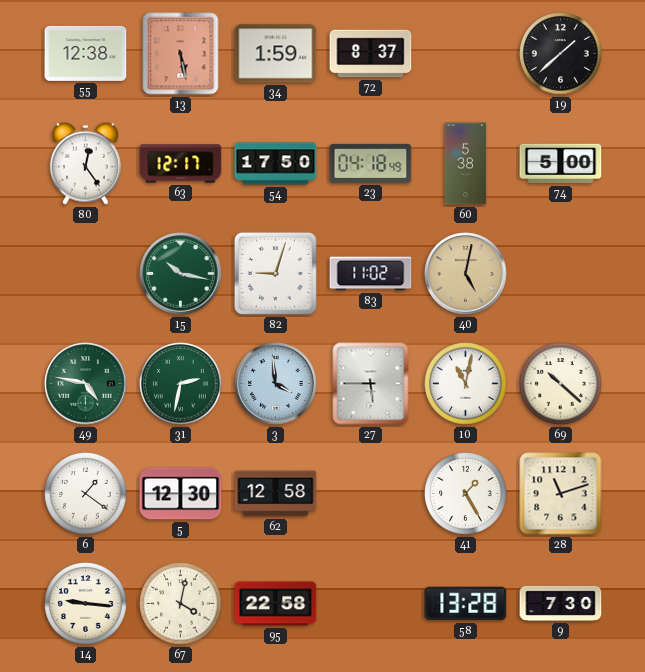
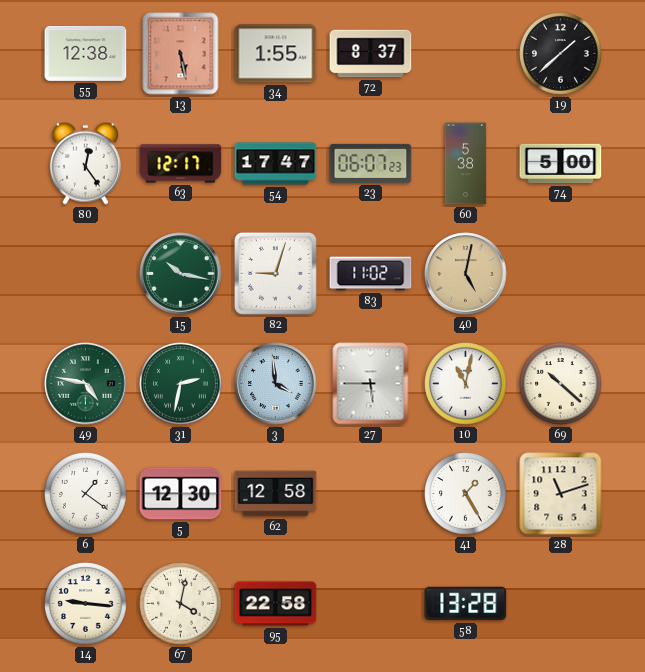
34: 1:59 -> 1:55
54: 17:50 -> 17:47
23: 04:18 -> 06:07
9: 7:30 -> none
